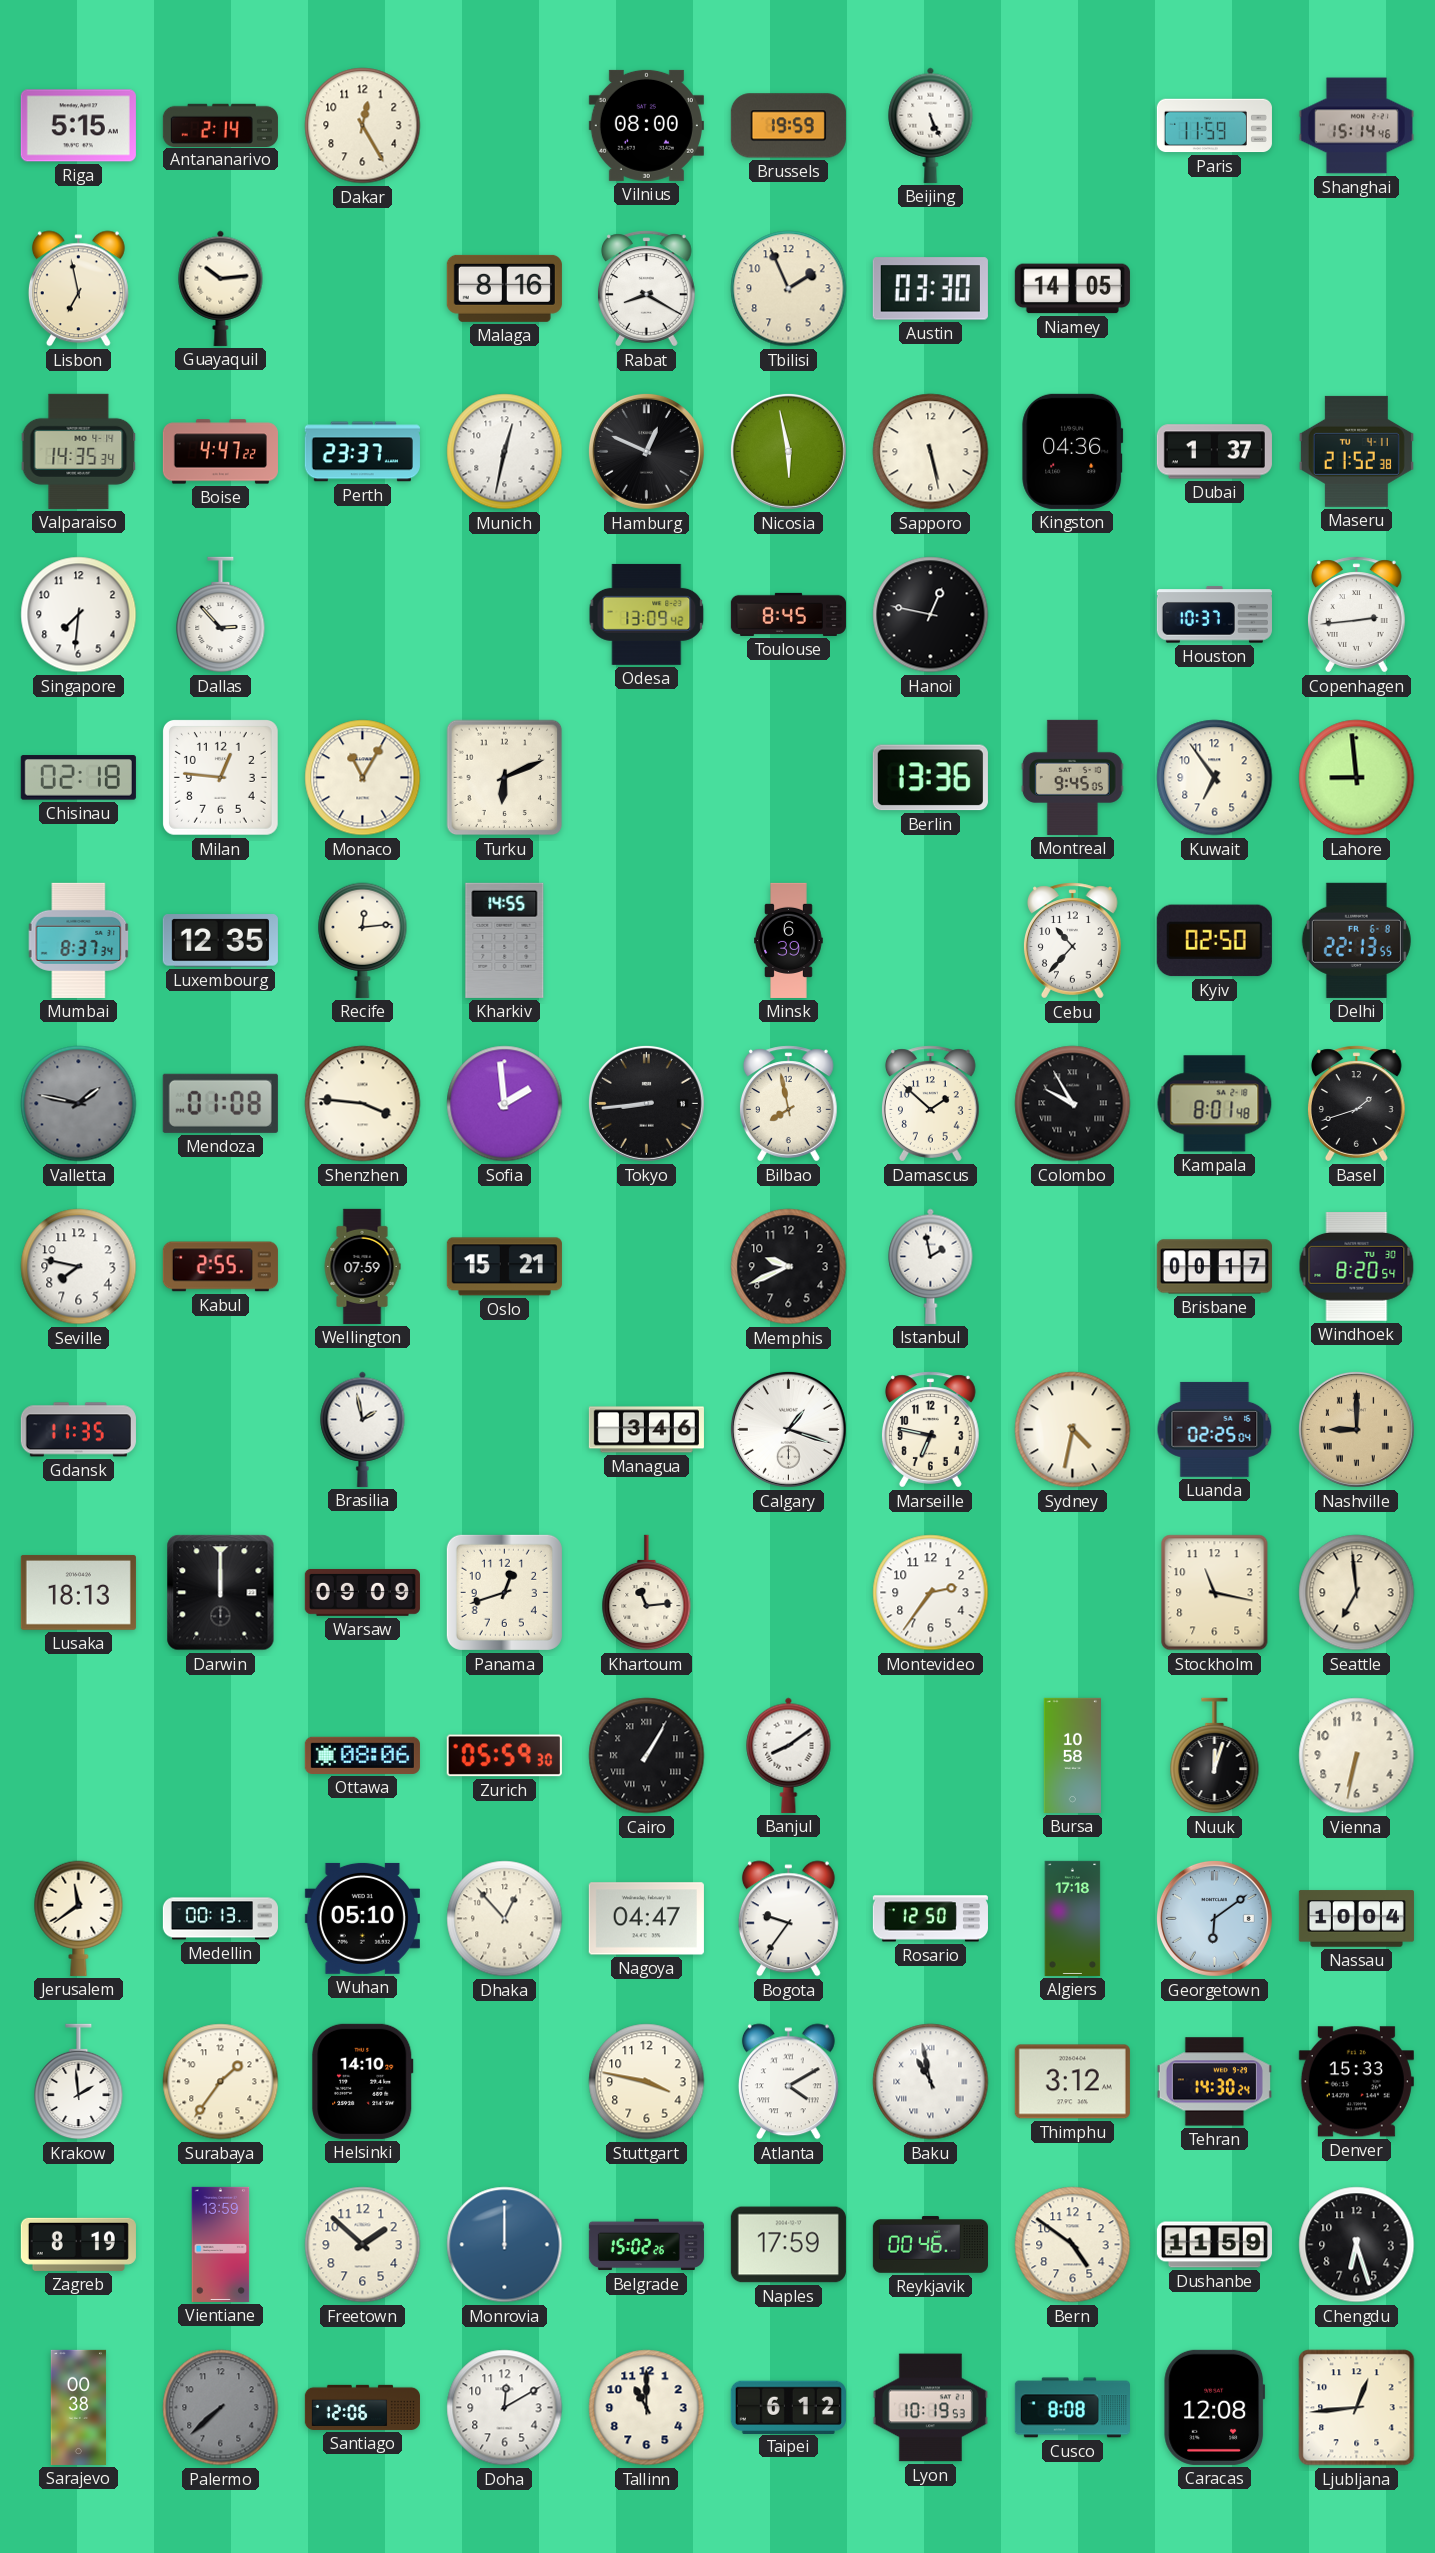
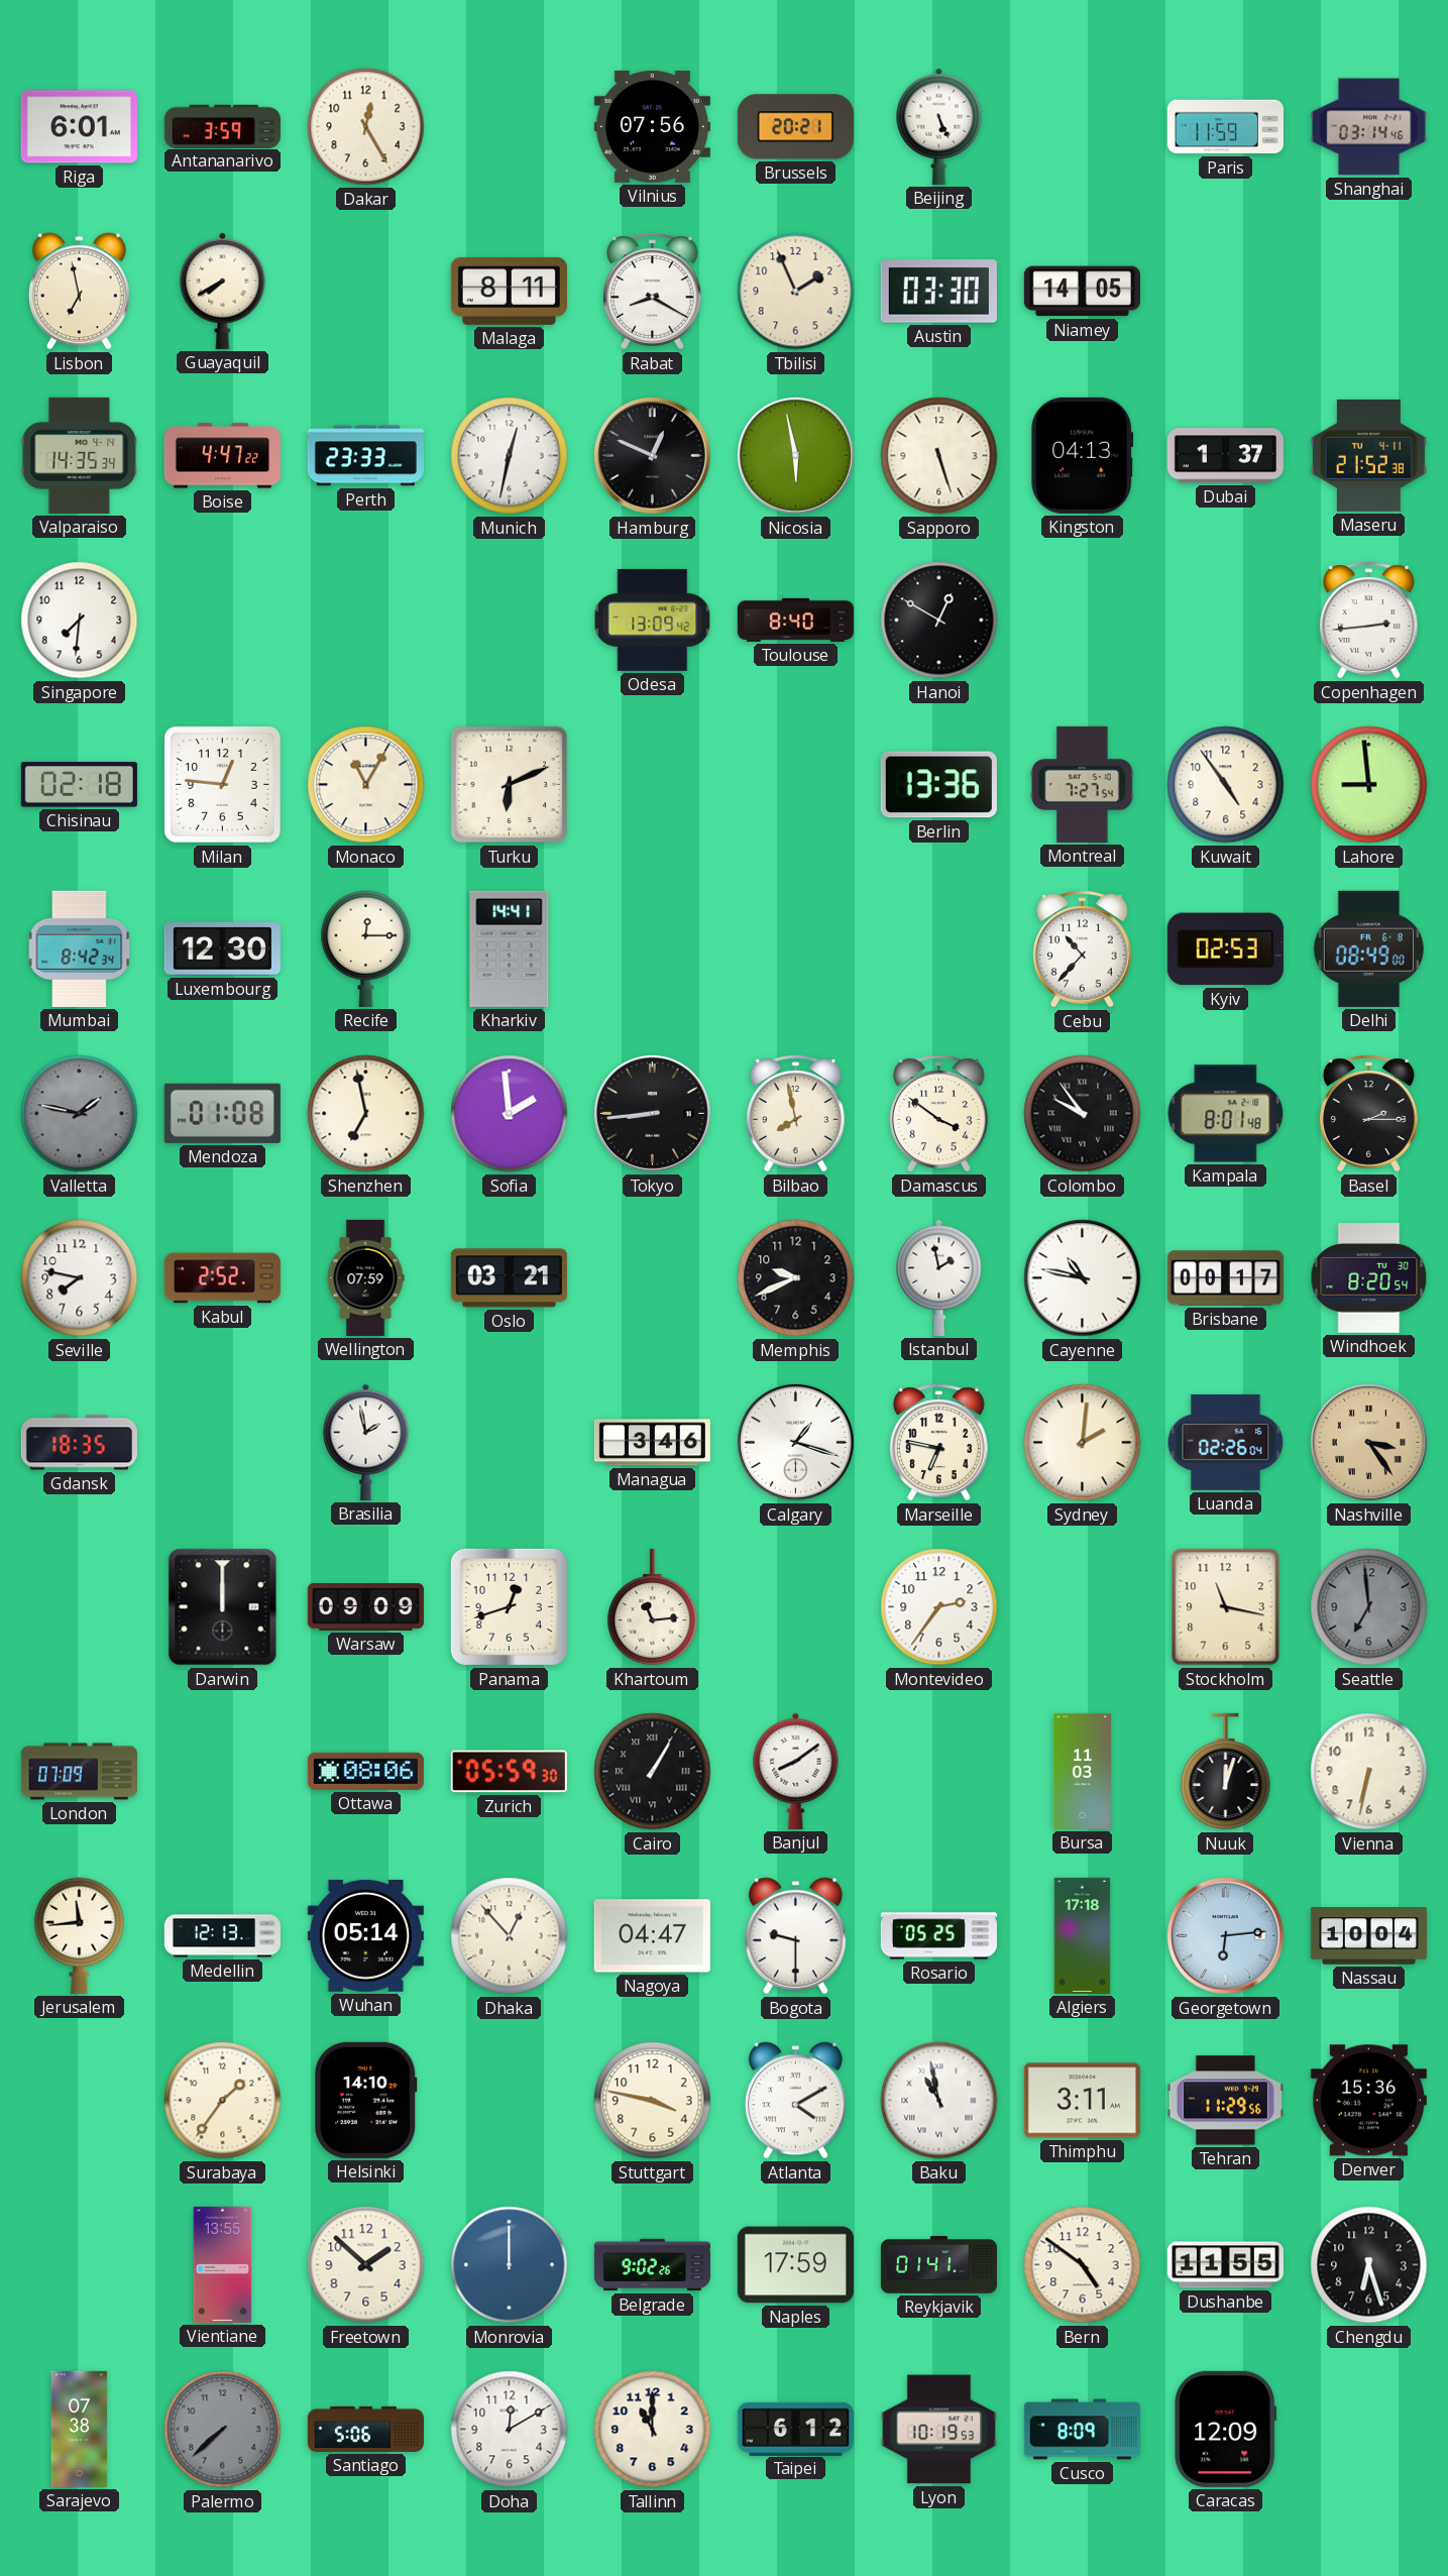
Riga: 5:15 -> 6:01
Antananarivo: 2:14 -> 3:59
Vilnius: 08:00 -> 07:56
Brussels: 19:59 -> 20:21
Shanghai: 15:14 -> 03:14
Guayaquil: 10:14 -> 7:40
Malaga: 8:16 -> 8:11
Perth: 23:37 -> 23:33
Sapporo: 5:28 -> 5:27
Kingston: 04:36 -> 04:13
Dallas: 2:53 -> none
Toulouse: 8:45 -> 8:40
Hanoi: 12:47 -> 12:50
Houston: 10:37 -> none
Montreal: 9:45 -> 7:27
Kuwait: 6:54 -> 4:54
Mumbai: 8:37 -> 8:42
Luxembourg: 12:35 -> 12:30
Recife: 12:14 -> 12:15
Kharkiv: 14:55 -> 14:41
Minsk: 6:39 -> none
Kyiv: 02:50 -> 02:53
Delhi: 22:13 -> 08:49
Shenzhen: 3:46 -> 6:58
Damascus: 1:52 -> 3:51
Colombo: 9:55 -> 9:54
Basel: 1:42 -> 2:15
Kabul: 2:55 -> 2:52
Oslo: 15:21 -> 03:21
Cayenne: none -> 10:47
Gdansk: 11:35 -> 18:35
Sydney: 4:32 -> 2:01
Luanda: 02:25 -> 02:26
Nashville: 9:00 -> 3:24
Lusaka: 18:13 -> none
Seattle dial: cream -> grey
London: none -> 07:09
Bursa: 10:58 -> 11:03
Jerusalem: 11:39 -> 11:44
Medellin: 00:13 -> 12:13
Wuhan: 05:10 -> 05:14
Bogota: 9:36 -> 9:30
Rosario: 12:50 -> 05:25
Georgetown: 6:09 -> 6:14
Krakow: 1:59 -> none
Thimphu: 3:12 -> 3:11
Tehran: 14:30 -> 11:29
Denver: 15:33 -> 15:36
Zagreb: 8:19 -> none
Vientiane: 13:59 -> 13:55
Belgrade: 15:02 -> 9:02
Reykjavik: 00:46 -> 01:41
Dushanbe: 11:59 -> 11:55
Sarajevo: 00:38 -> 07:38
Santiago: 12:06 -> 5:06
Cusco: 8:08 -> 8:09
Caracas: 12:08 -> 12:09
Ljubljana: 12:44 -> none
